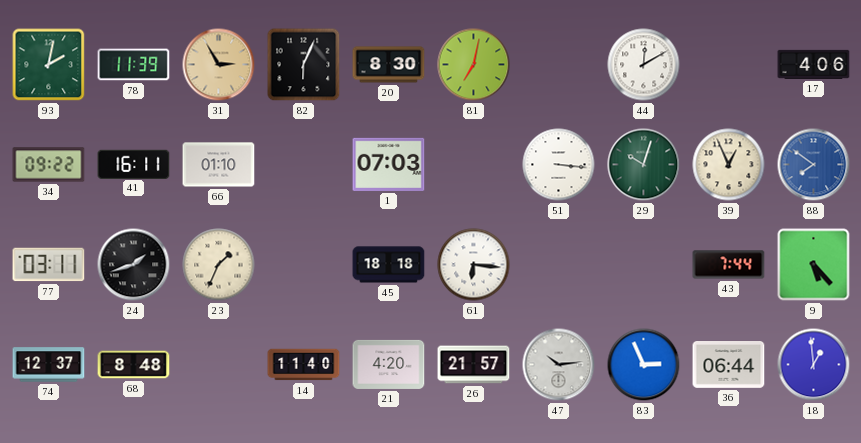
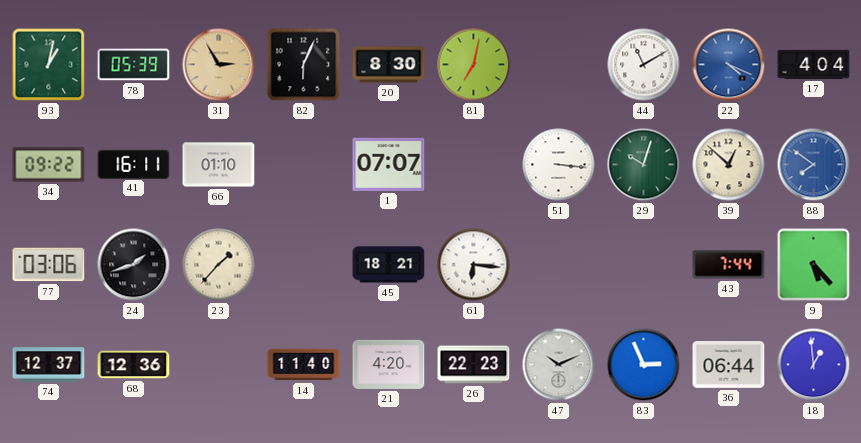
93: 2:02 -> 1:02
78: 11:39 -> 05:39
44: 12:10 -> 11:10
22: none -> 4:19
17: 4:06 -> 4:04
1: 07:03 -> 07:07
39: 12:56 -> 12:52
77: 03:11 -> 03:06
23: 1:34 -> 1:37
45: 18:18 -> 18:21
68: 8:48 -> 12:36
26: 21:57 -> 22:23
47: 10:14 -> 10:11
